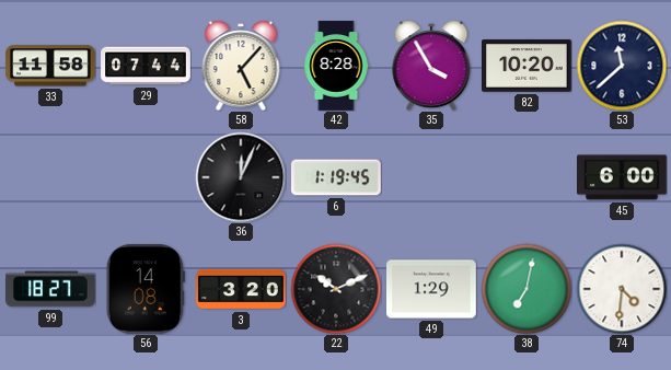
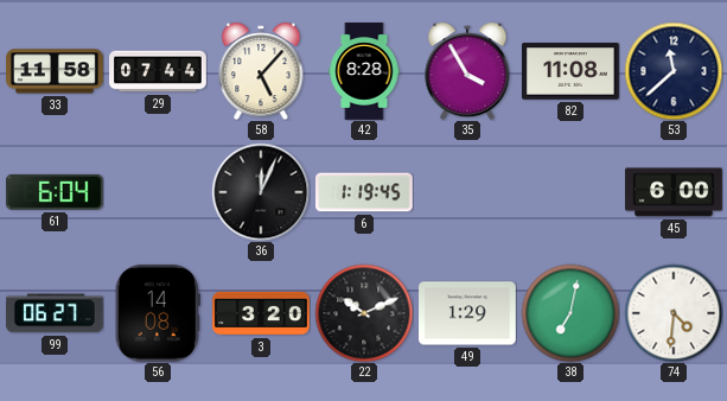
82: 10:20 -> 11:08
61: none -> 6:04
99: 18:27 -> 06:27
